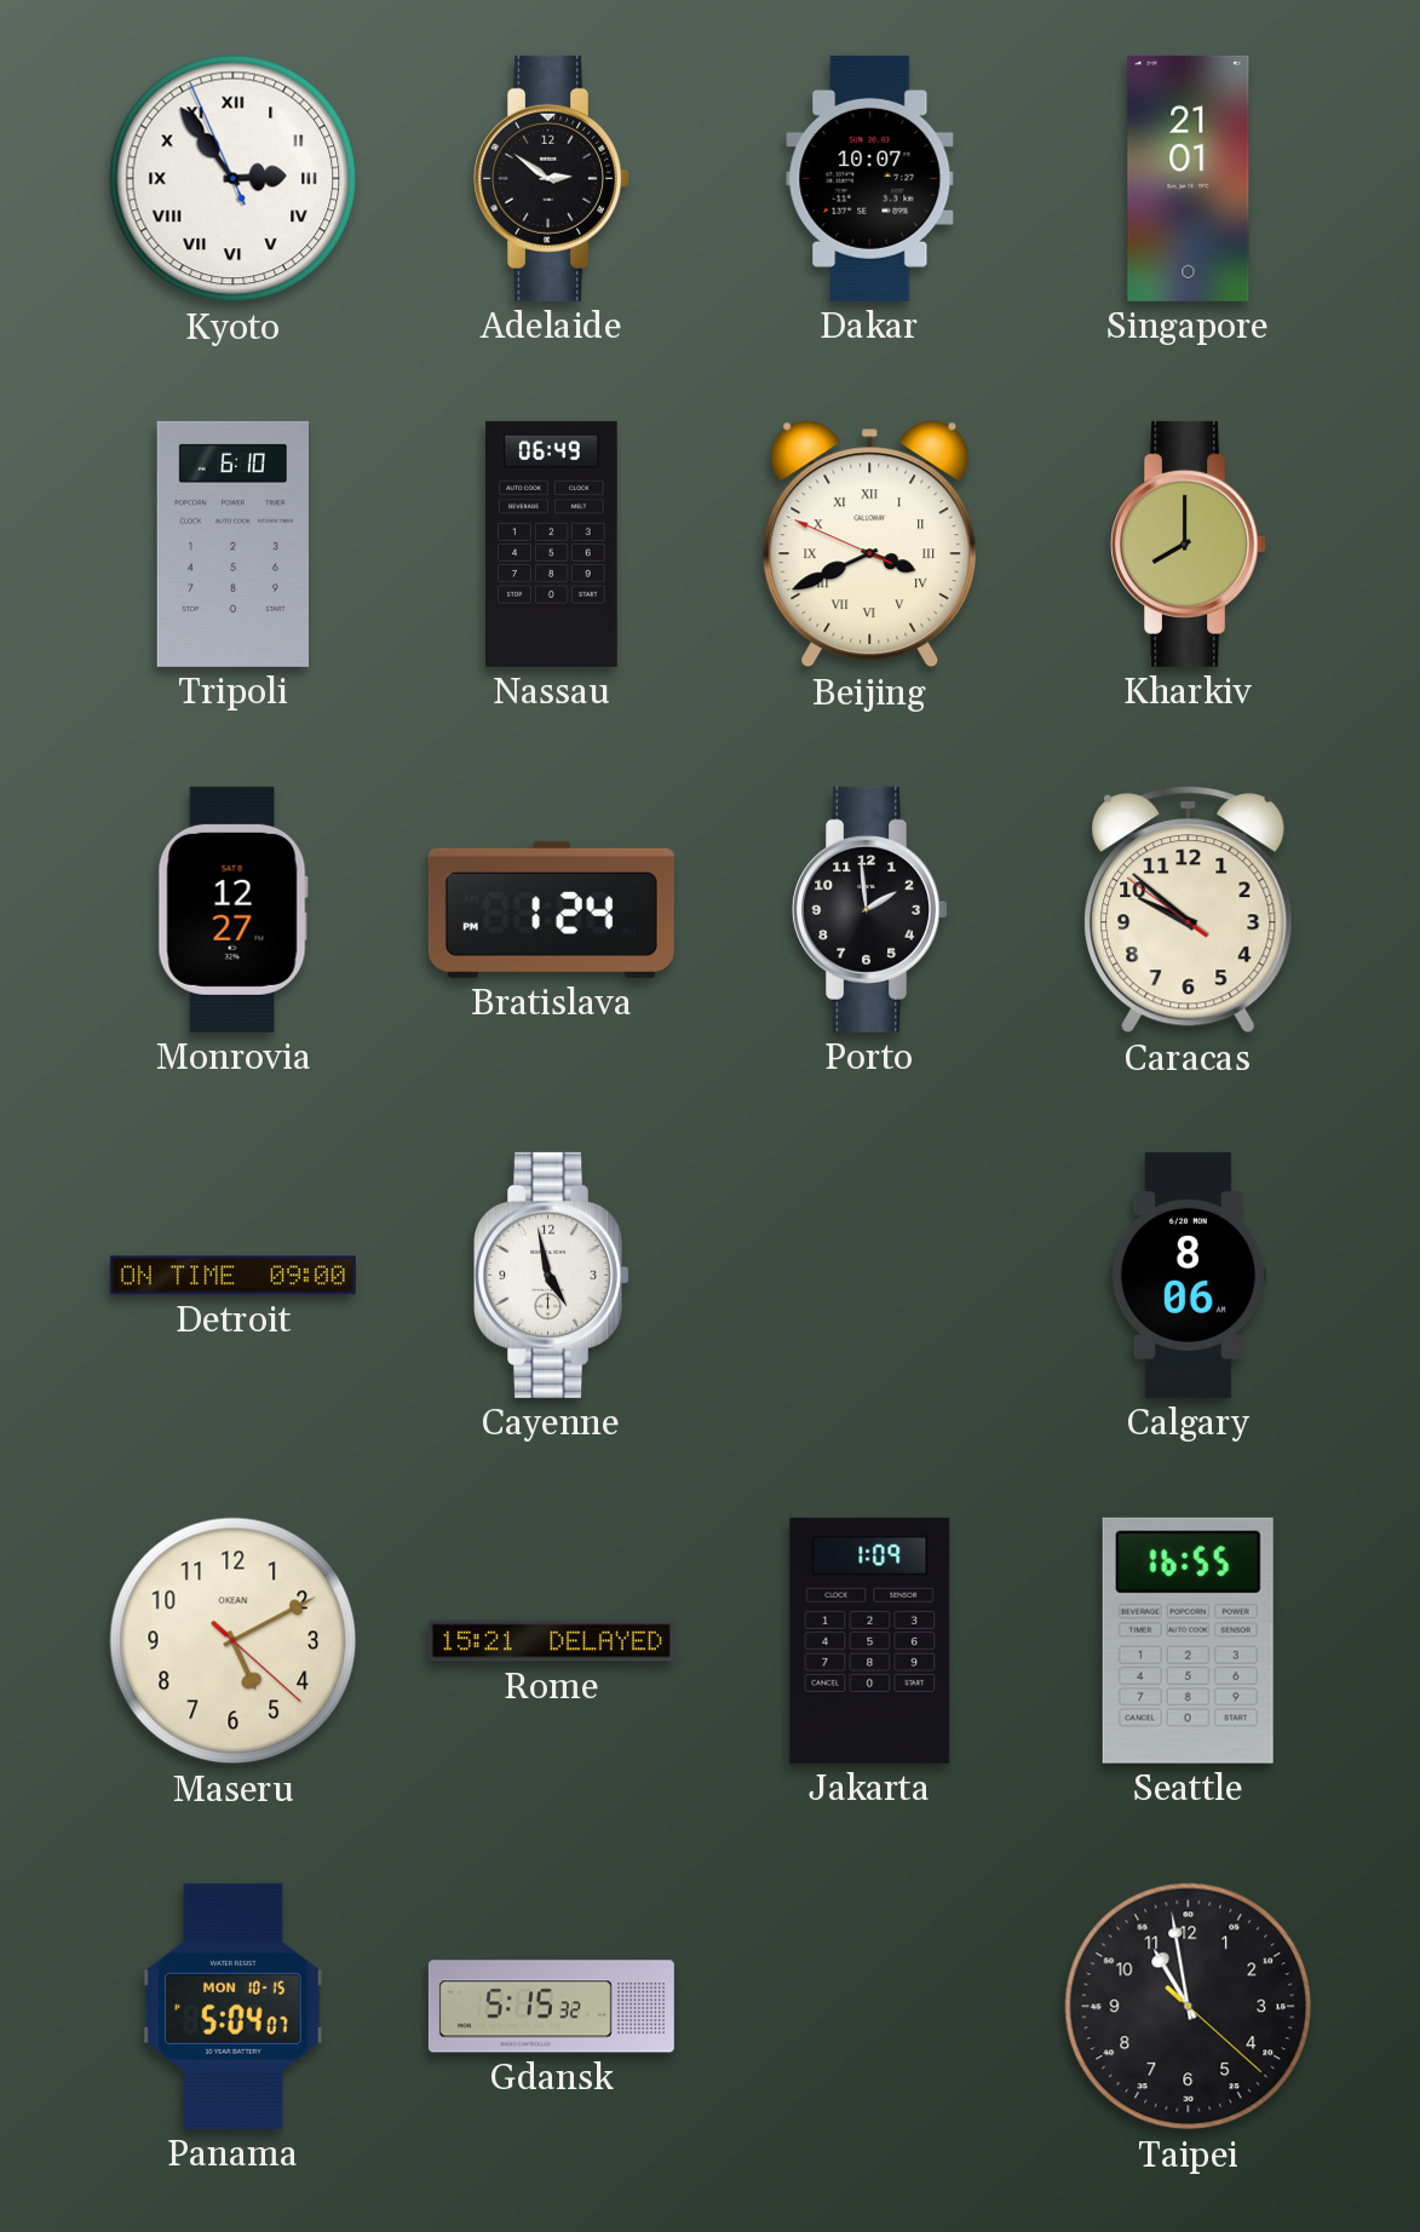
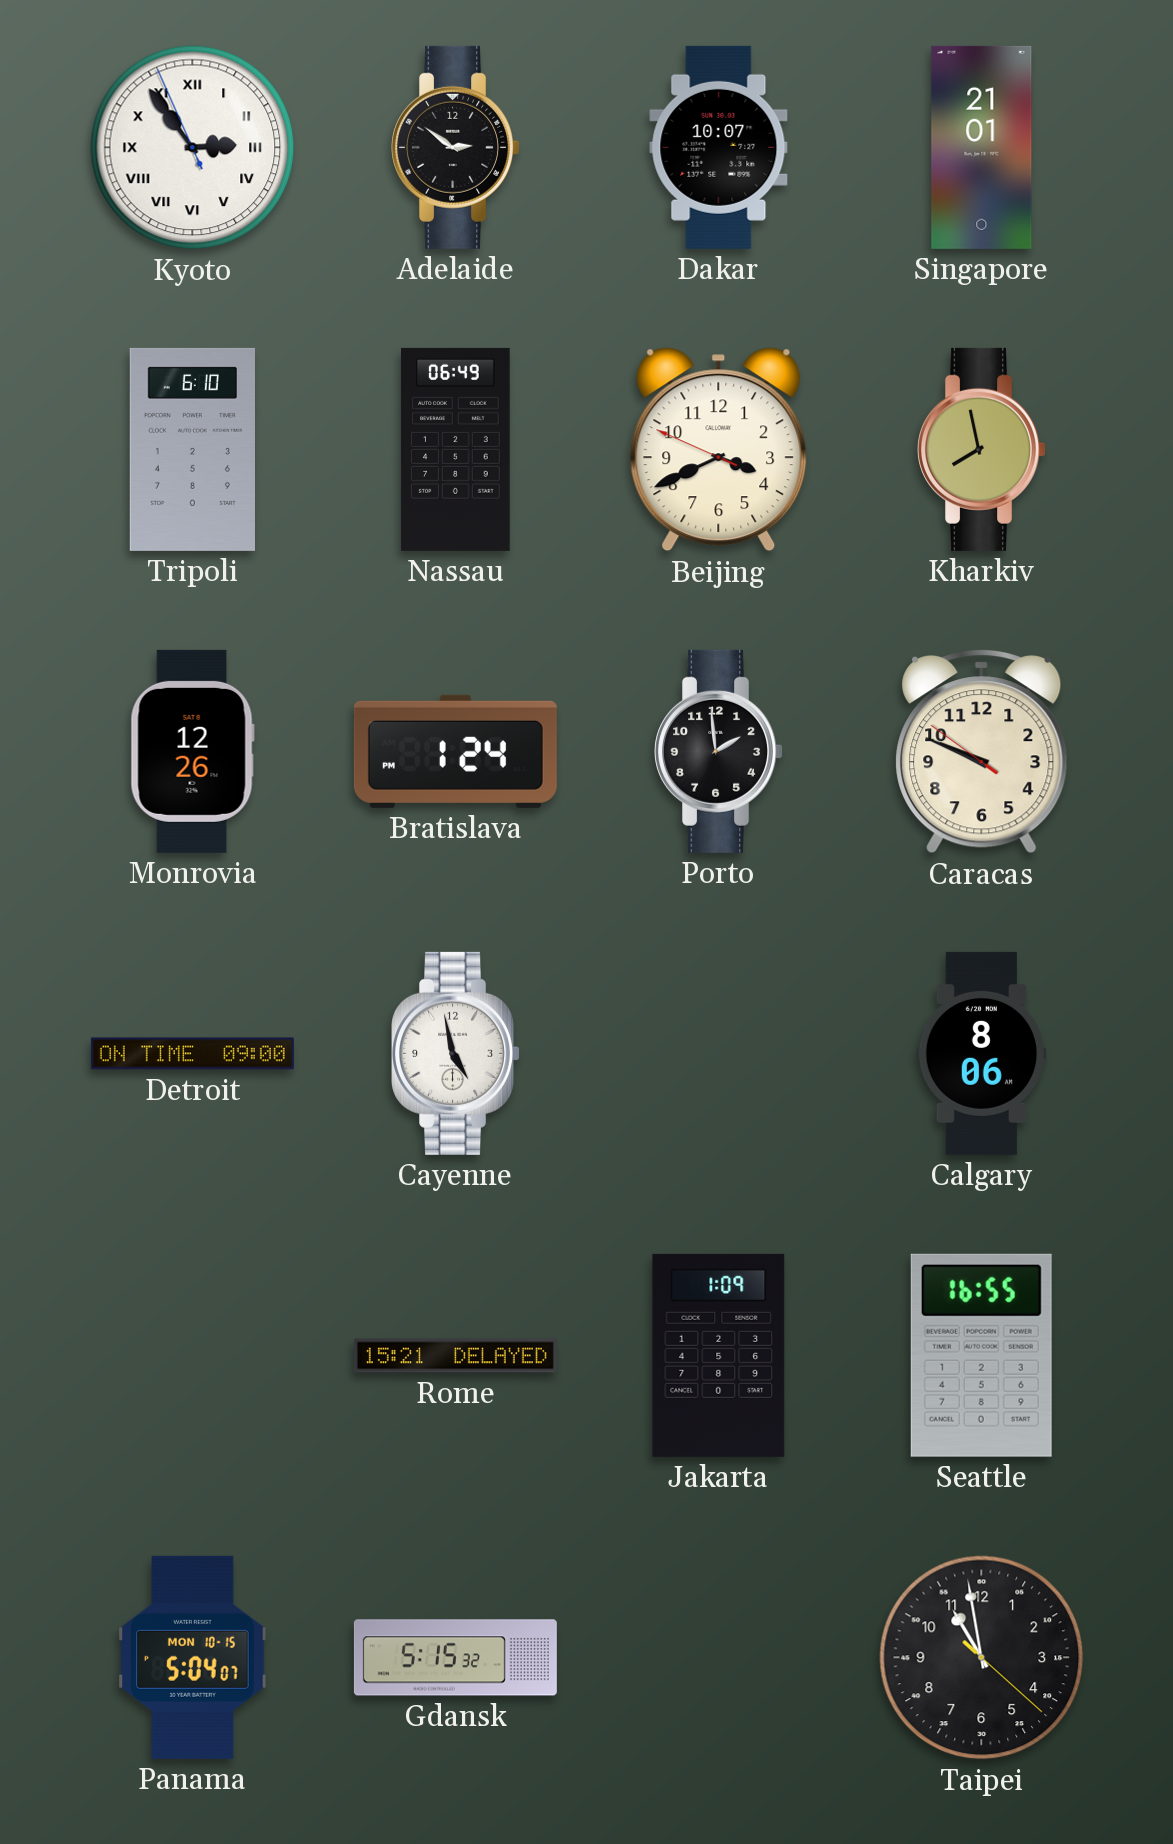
Beijing numerals: Roman -> Arabic
Kharkiv: 8:00 -> 7:58
Monrovia: 12:27 -> 12:26
Caracas: 9:51 -> 9:48
Maseru: 5:10 -> none
